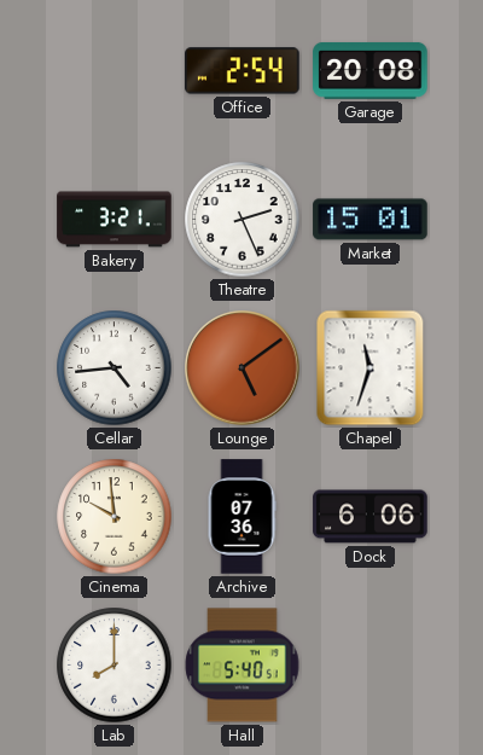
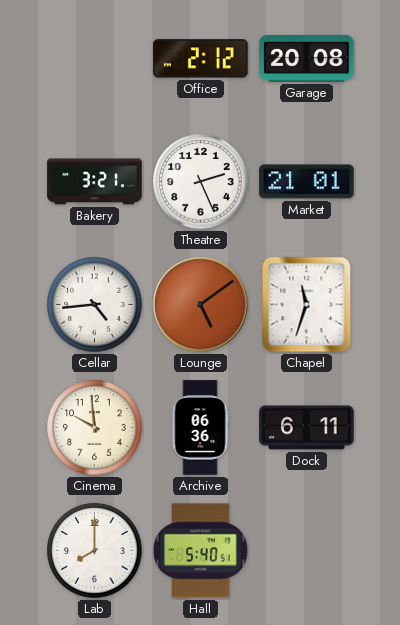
Office: 2:54 -> 2:12
Market: 15:01 -> 21:01
Archive: 07:36 -> 06:36
Dock: 6:06 -> 6:11
